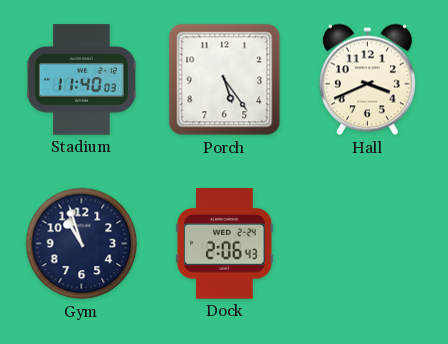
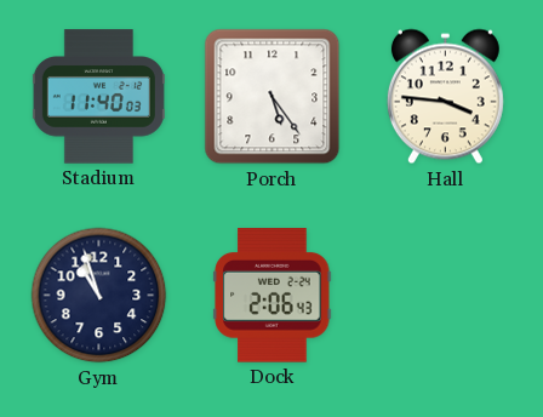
Hall: 3:41 -> 3:46
